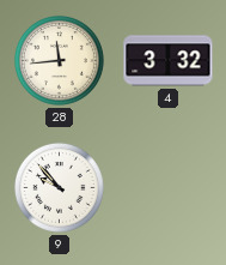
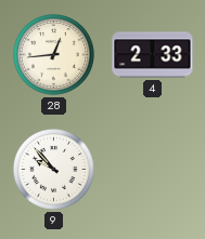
28: 11:44 -> 12:44
4: 3:32 -> 2:33
